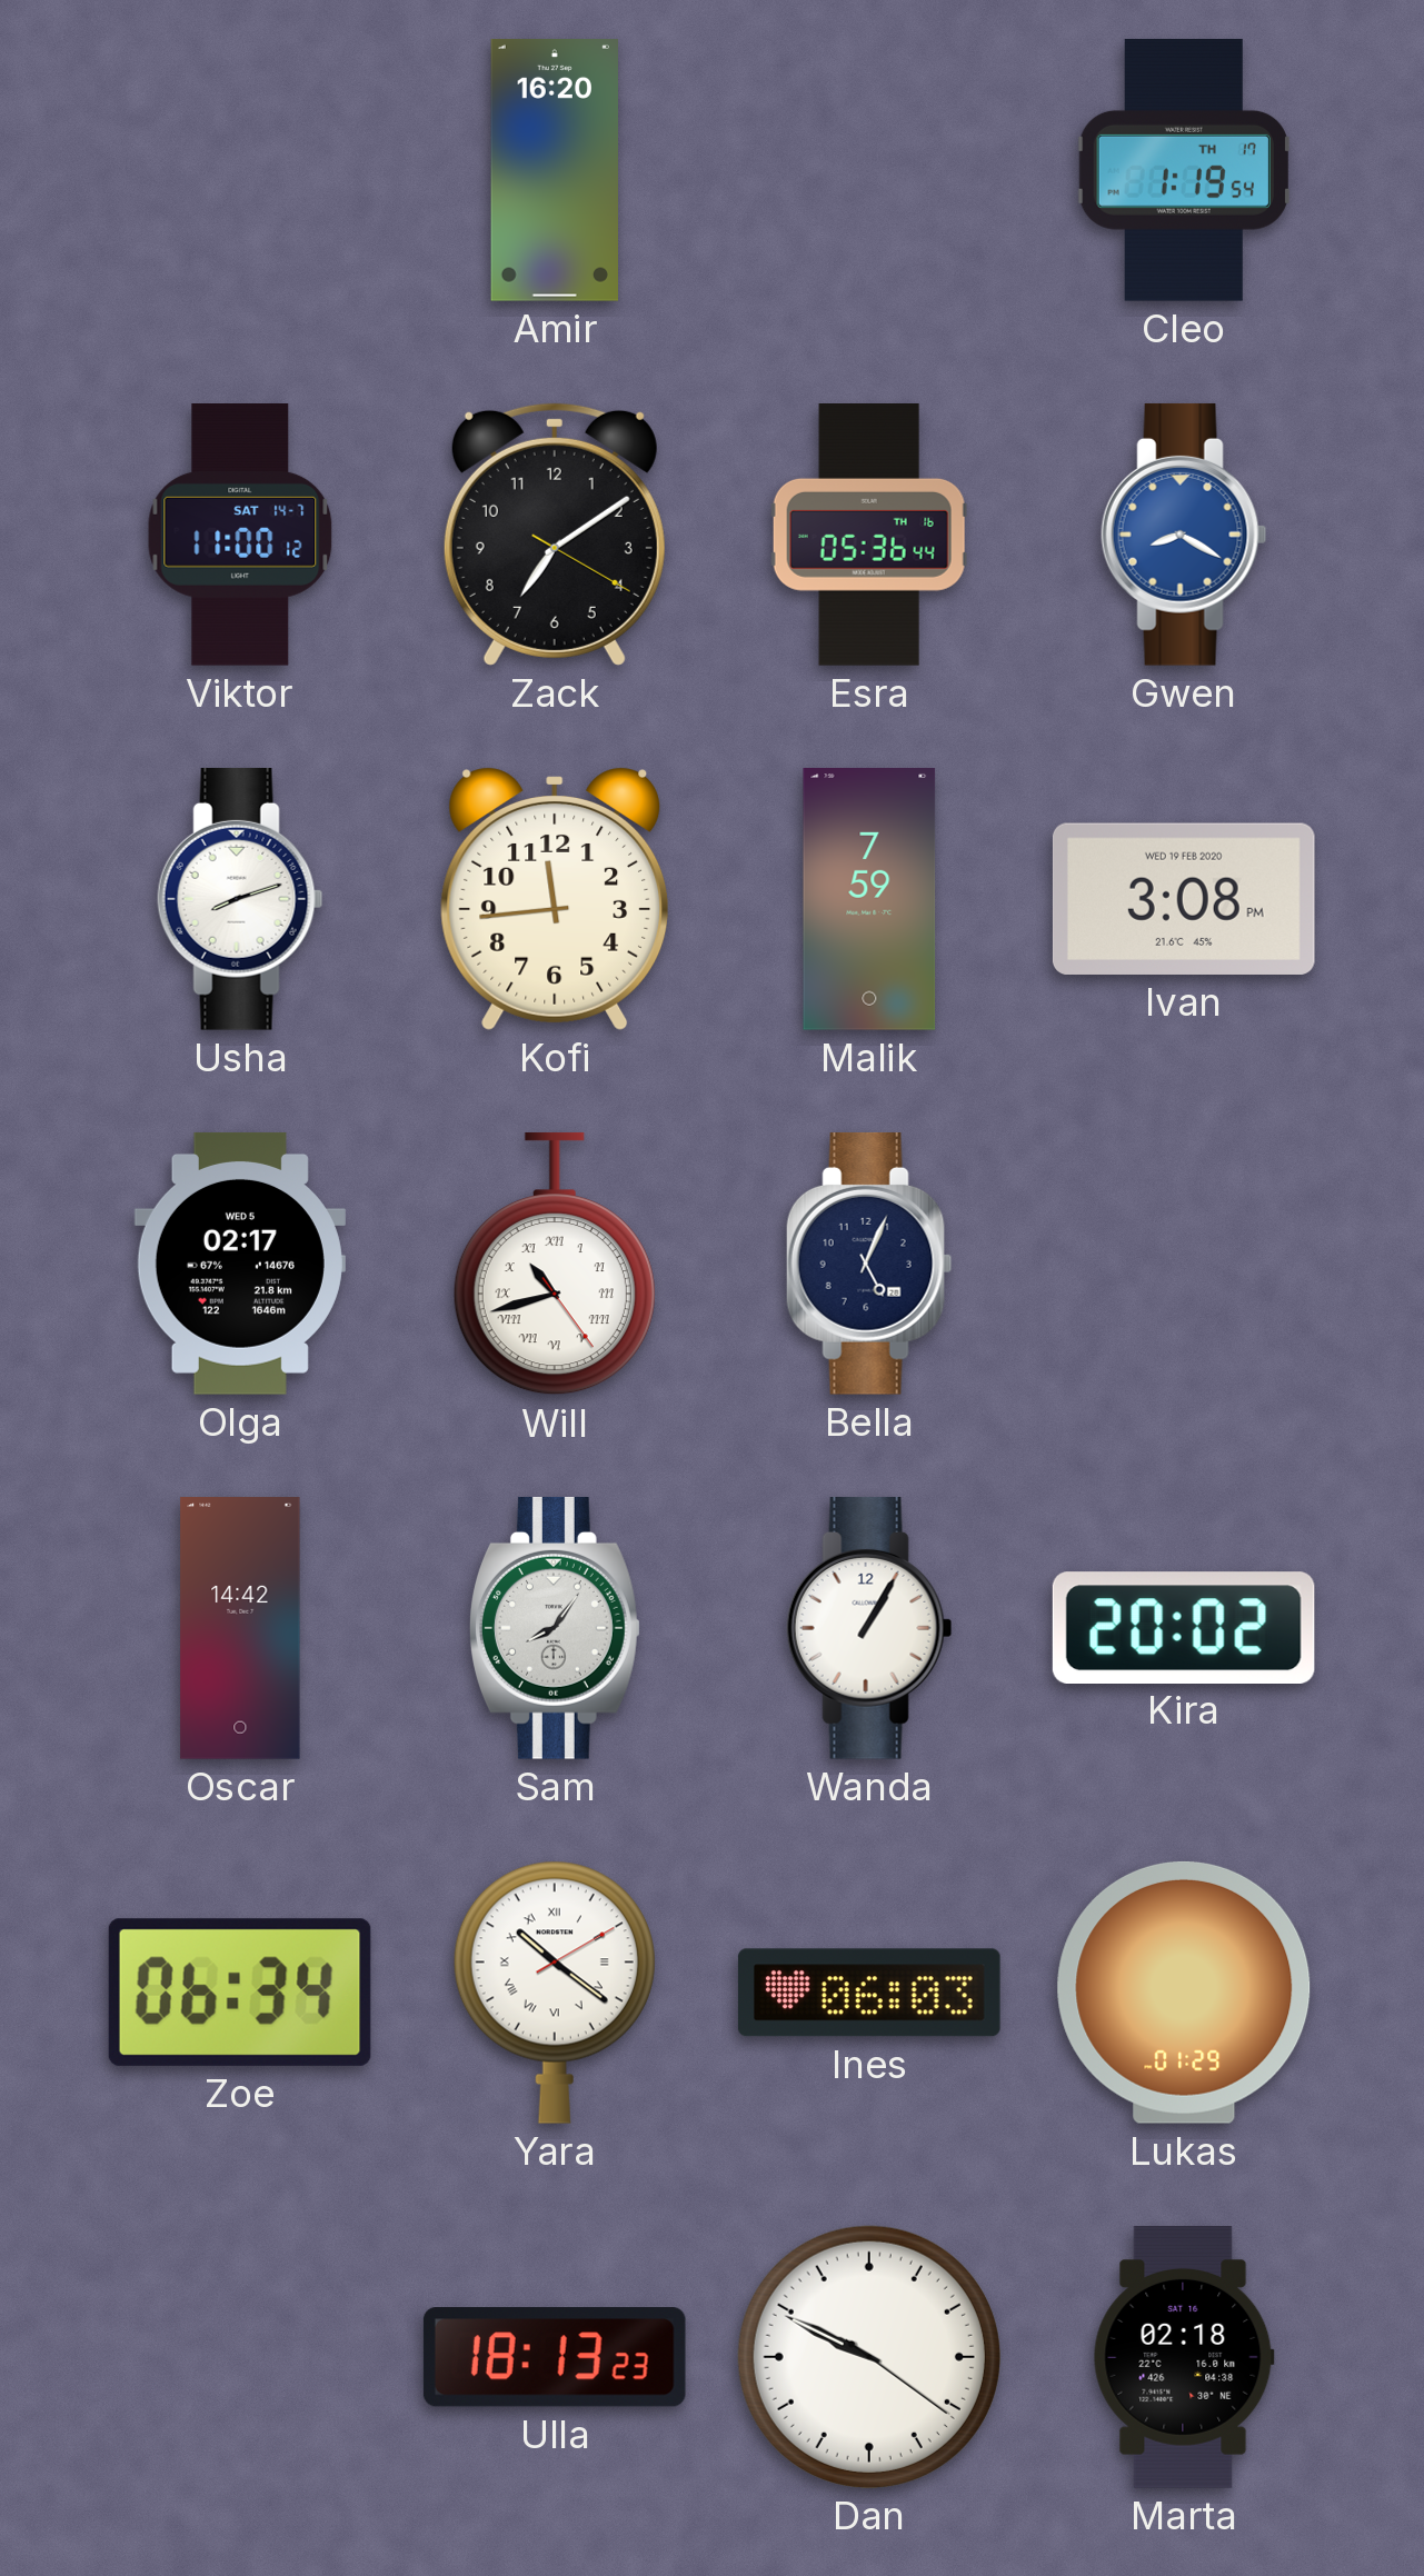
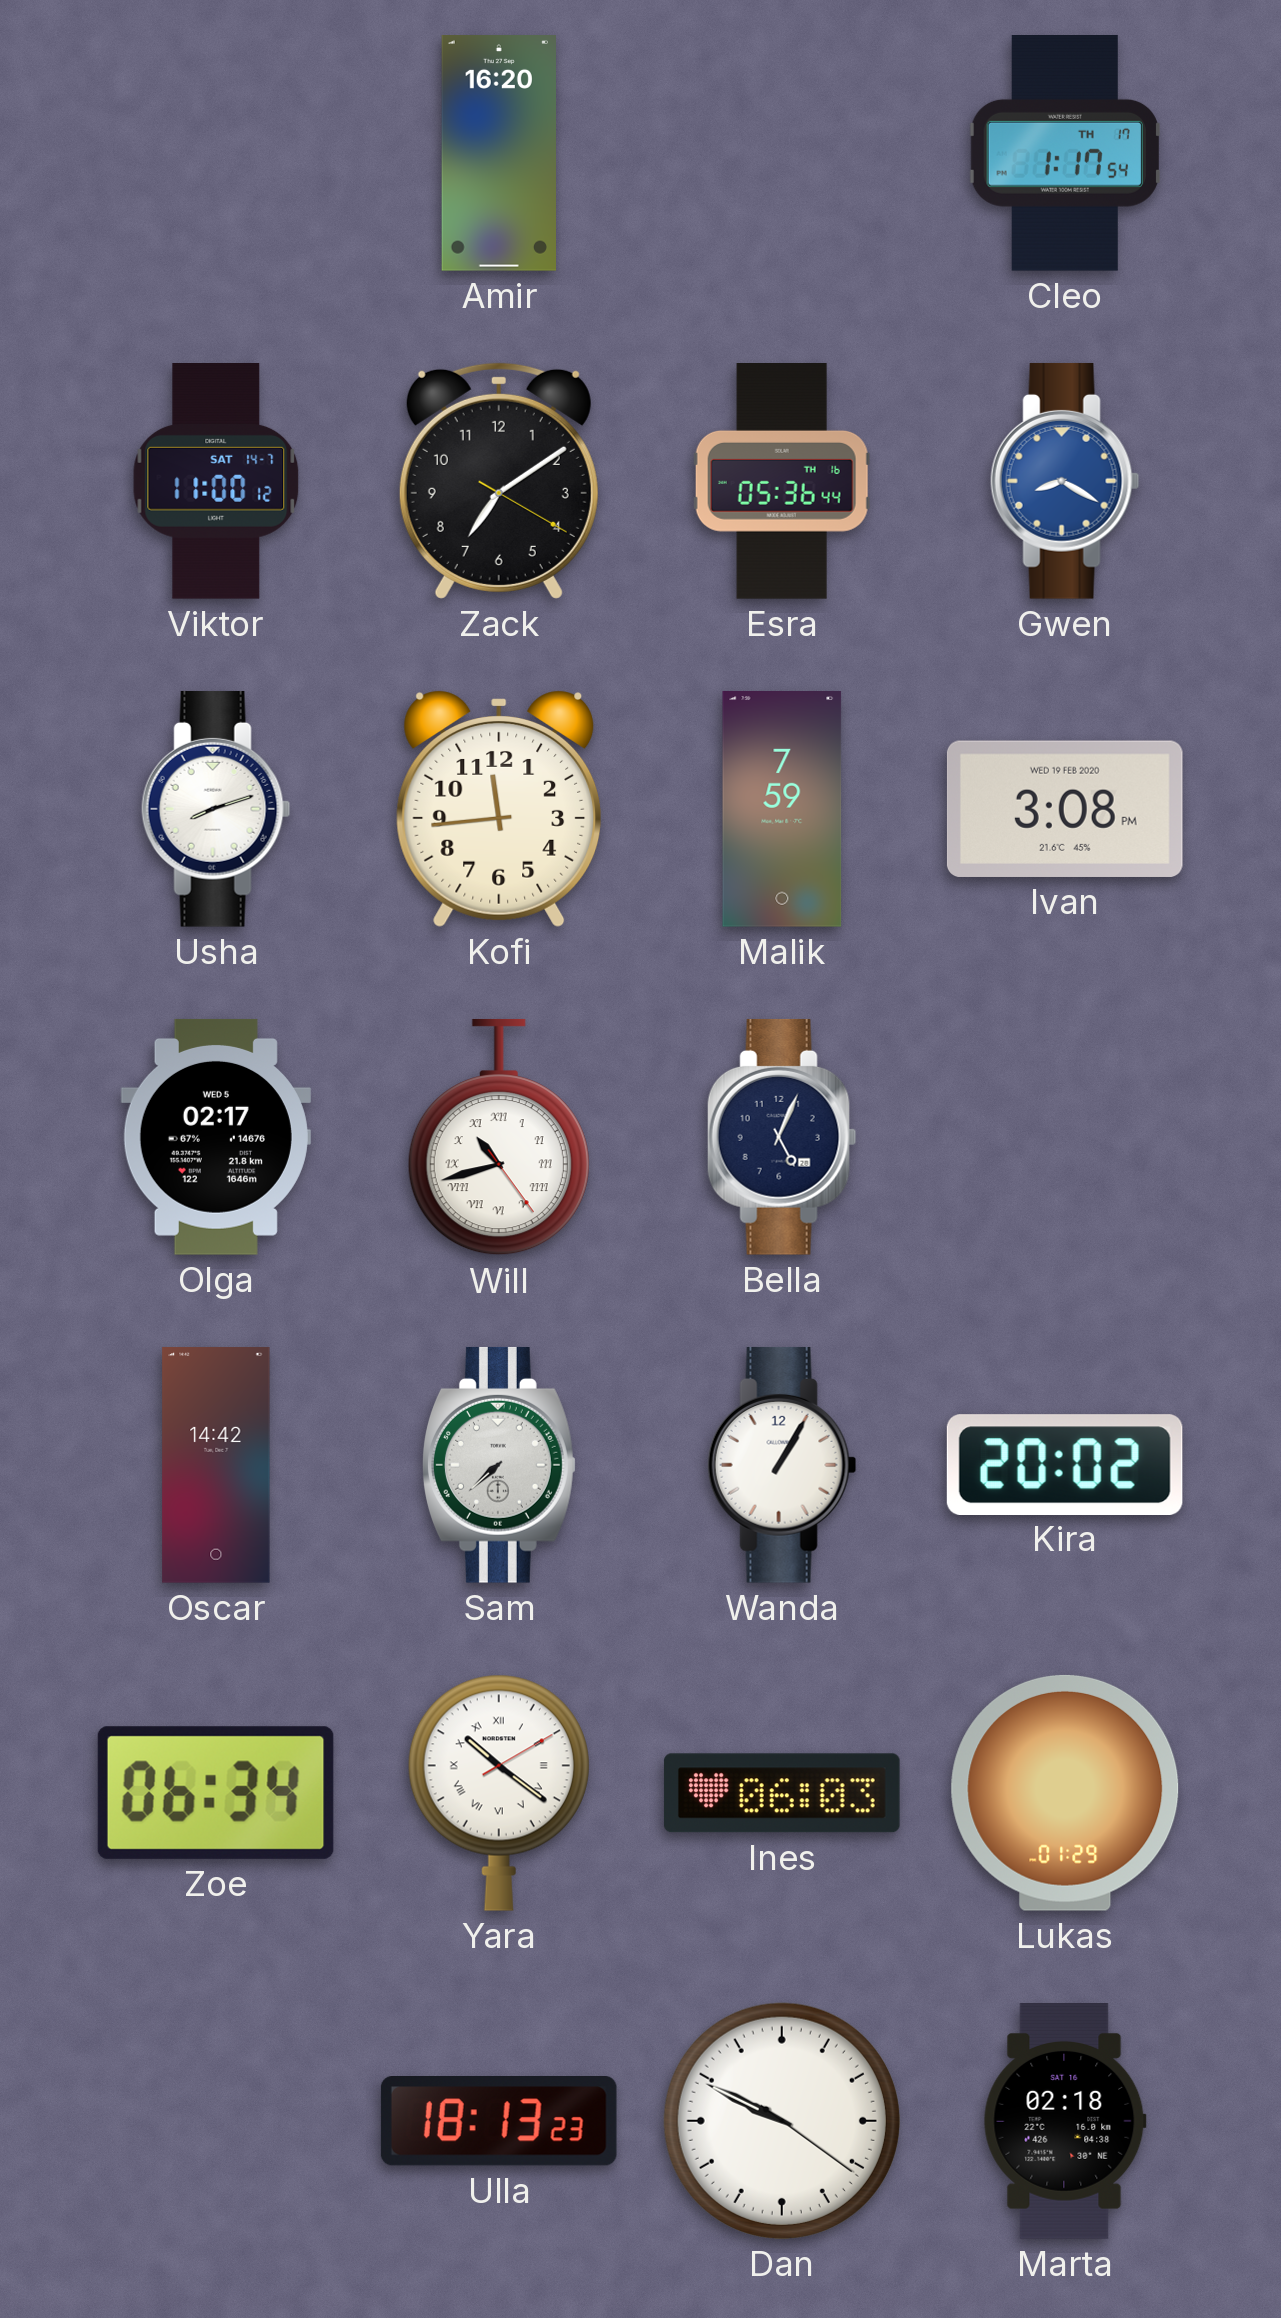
Cleo: 1:19 -> 1:17
Sam: 8:06 -> 7:38
